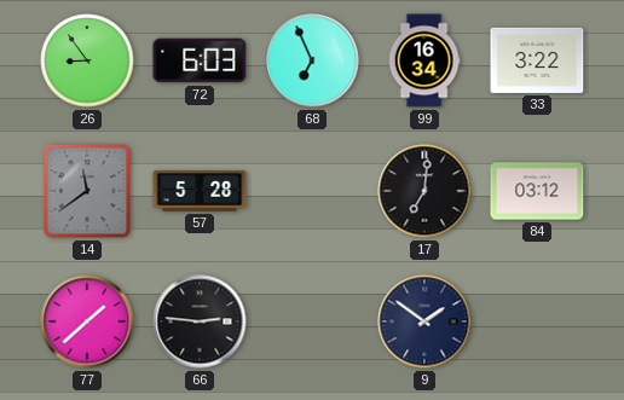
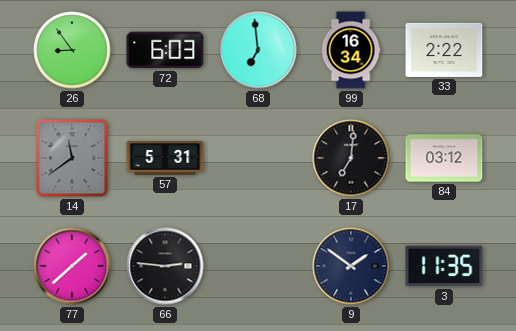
68: 6:56 -> 6:59
33: 3:22 -> 2:22
57: 5:28 -> 5:31
3: none -> 11:35
